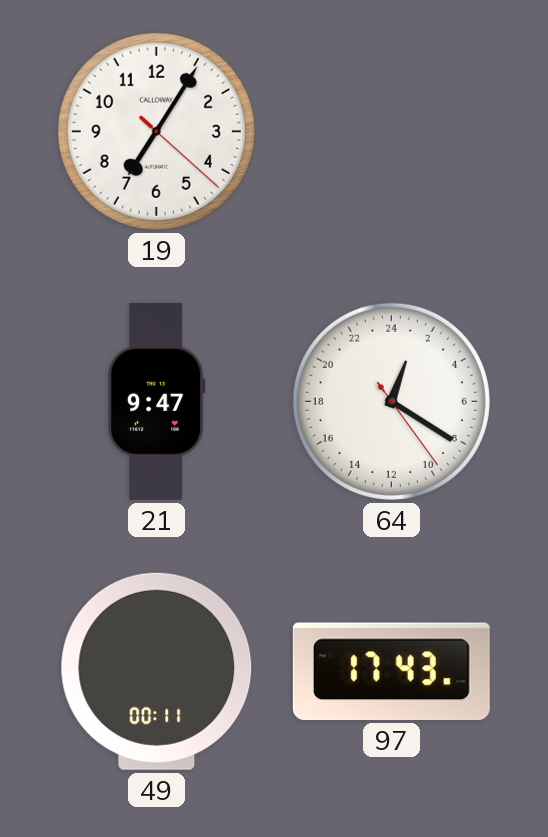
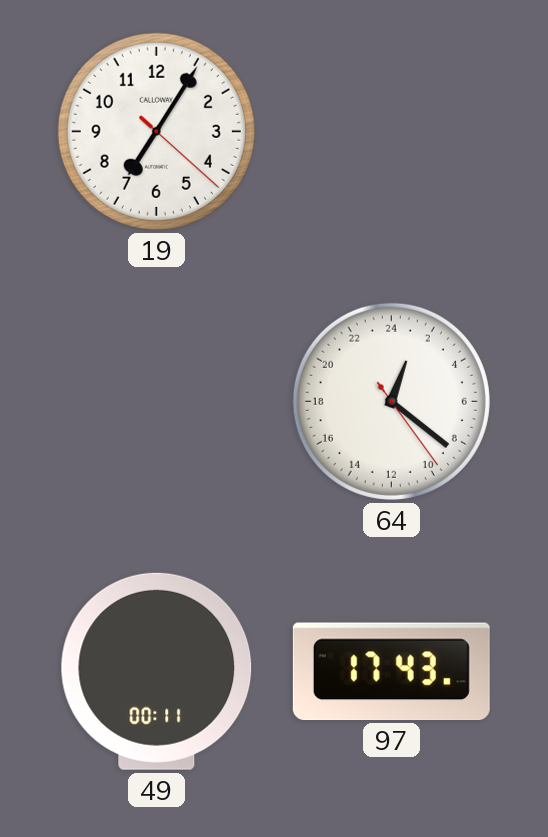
21: 9:47 -> none
64: 1:20 -> 1:21
